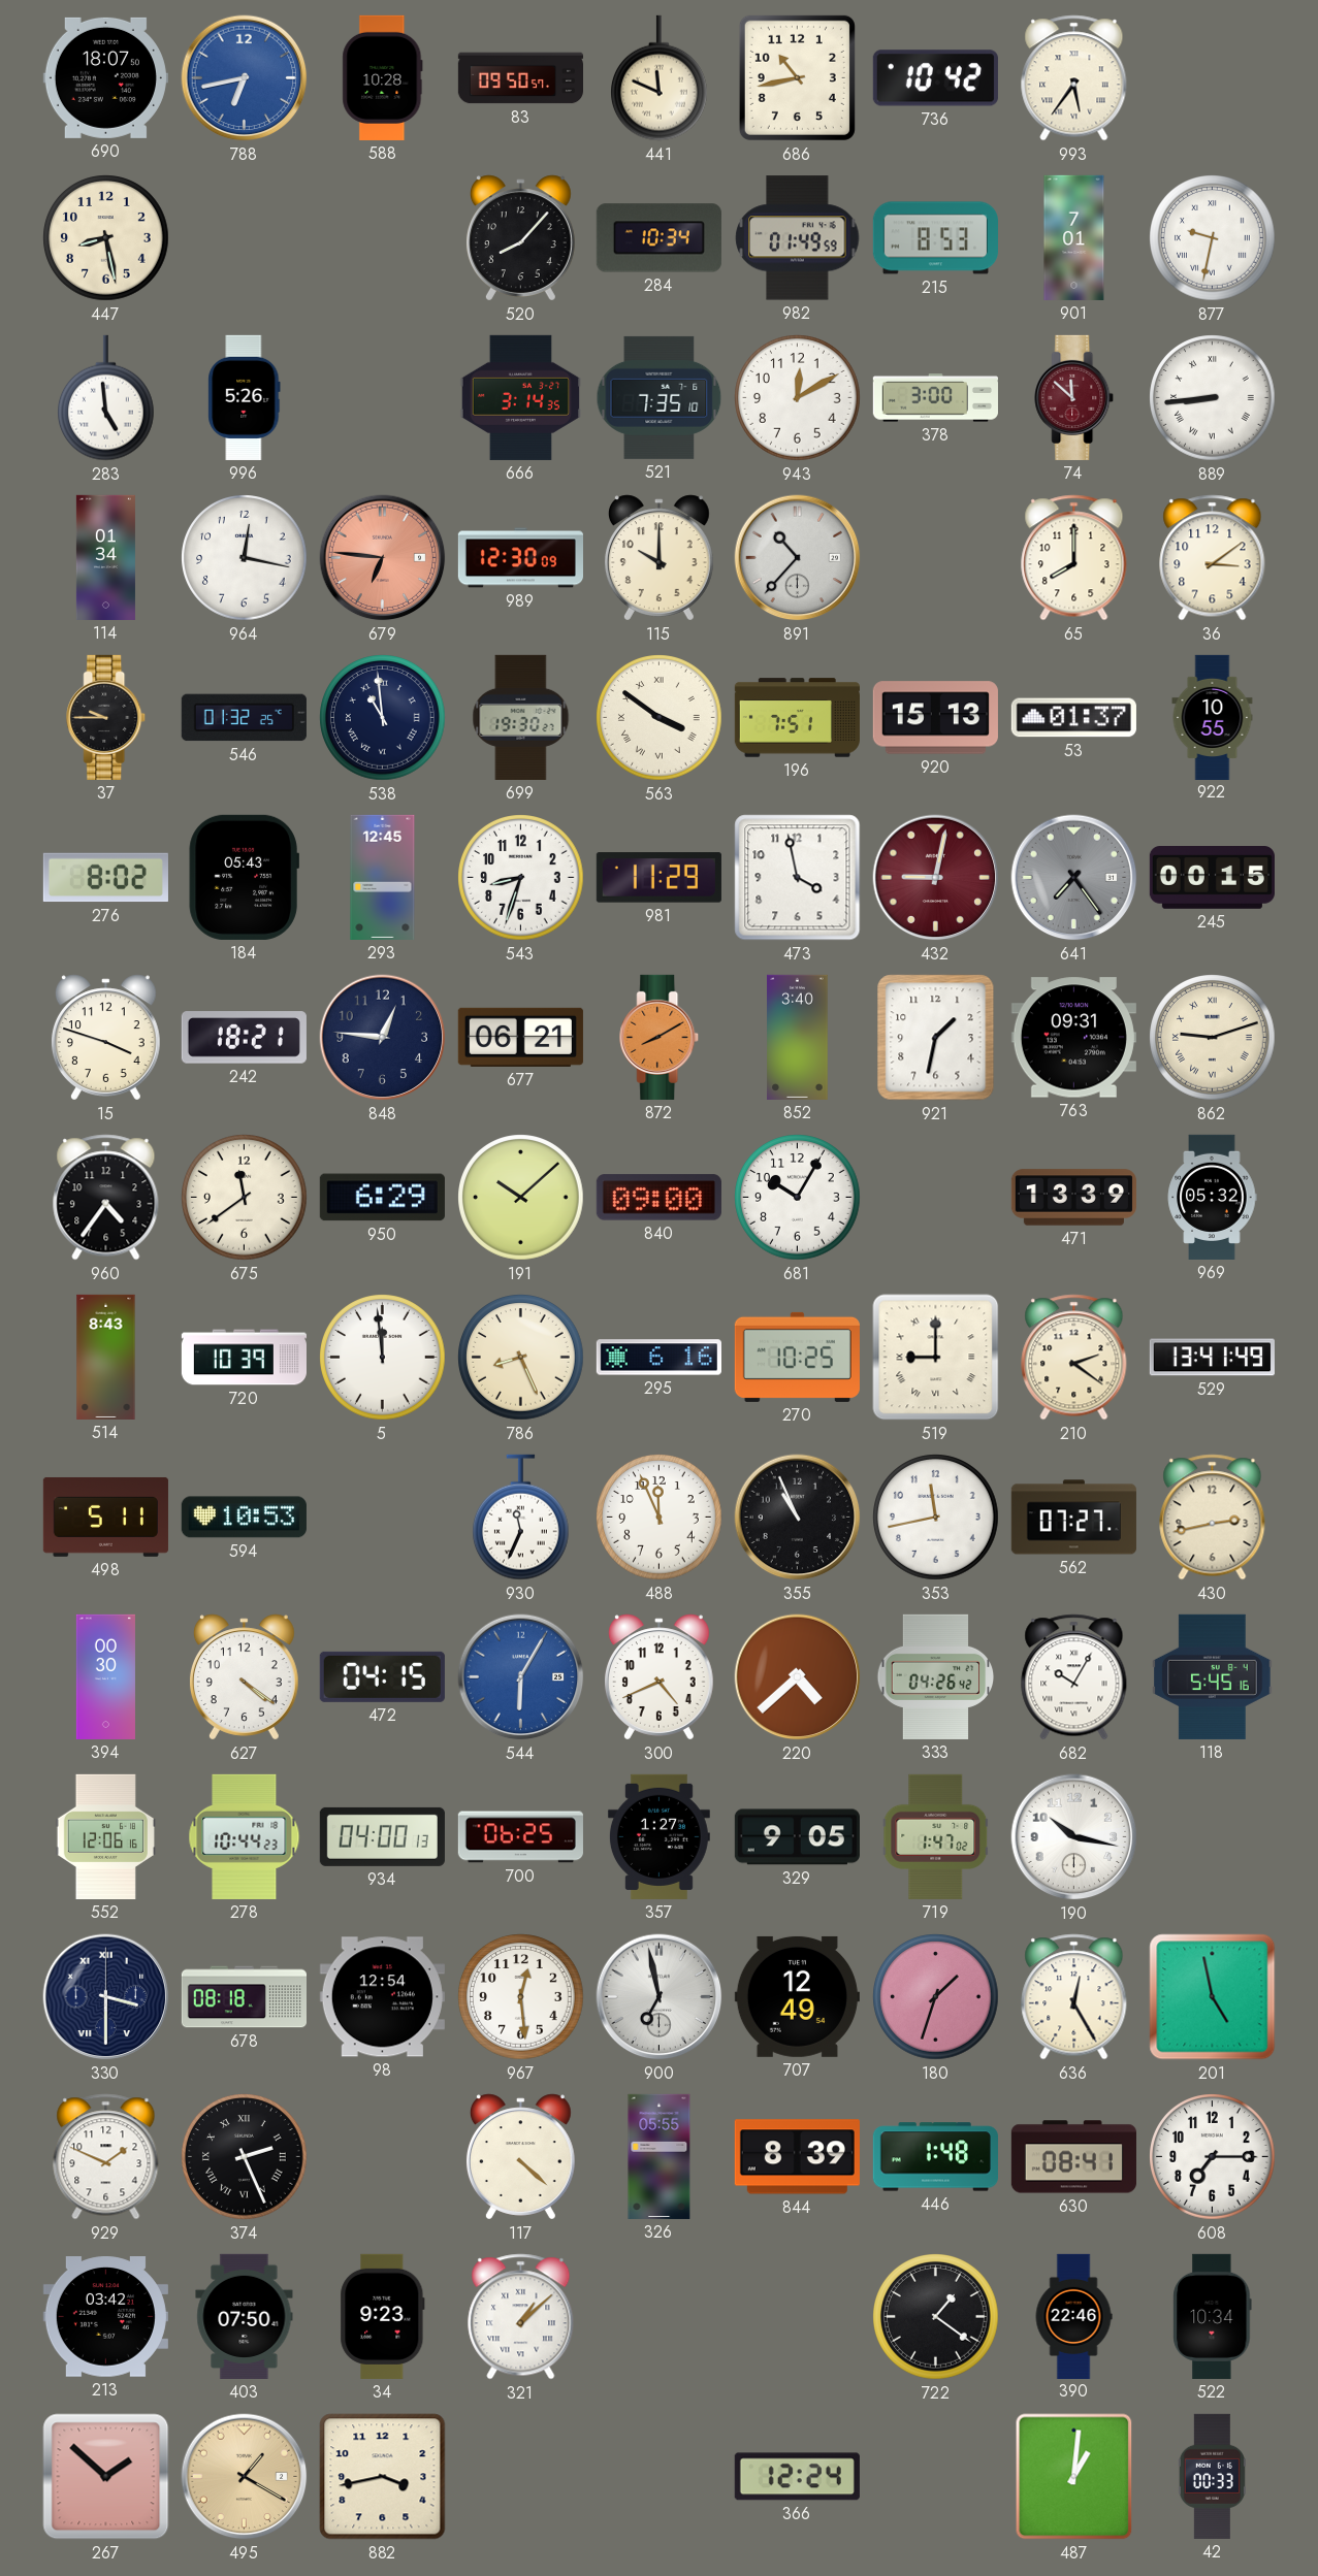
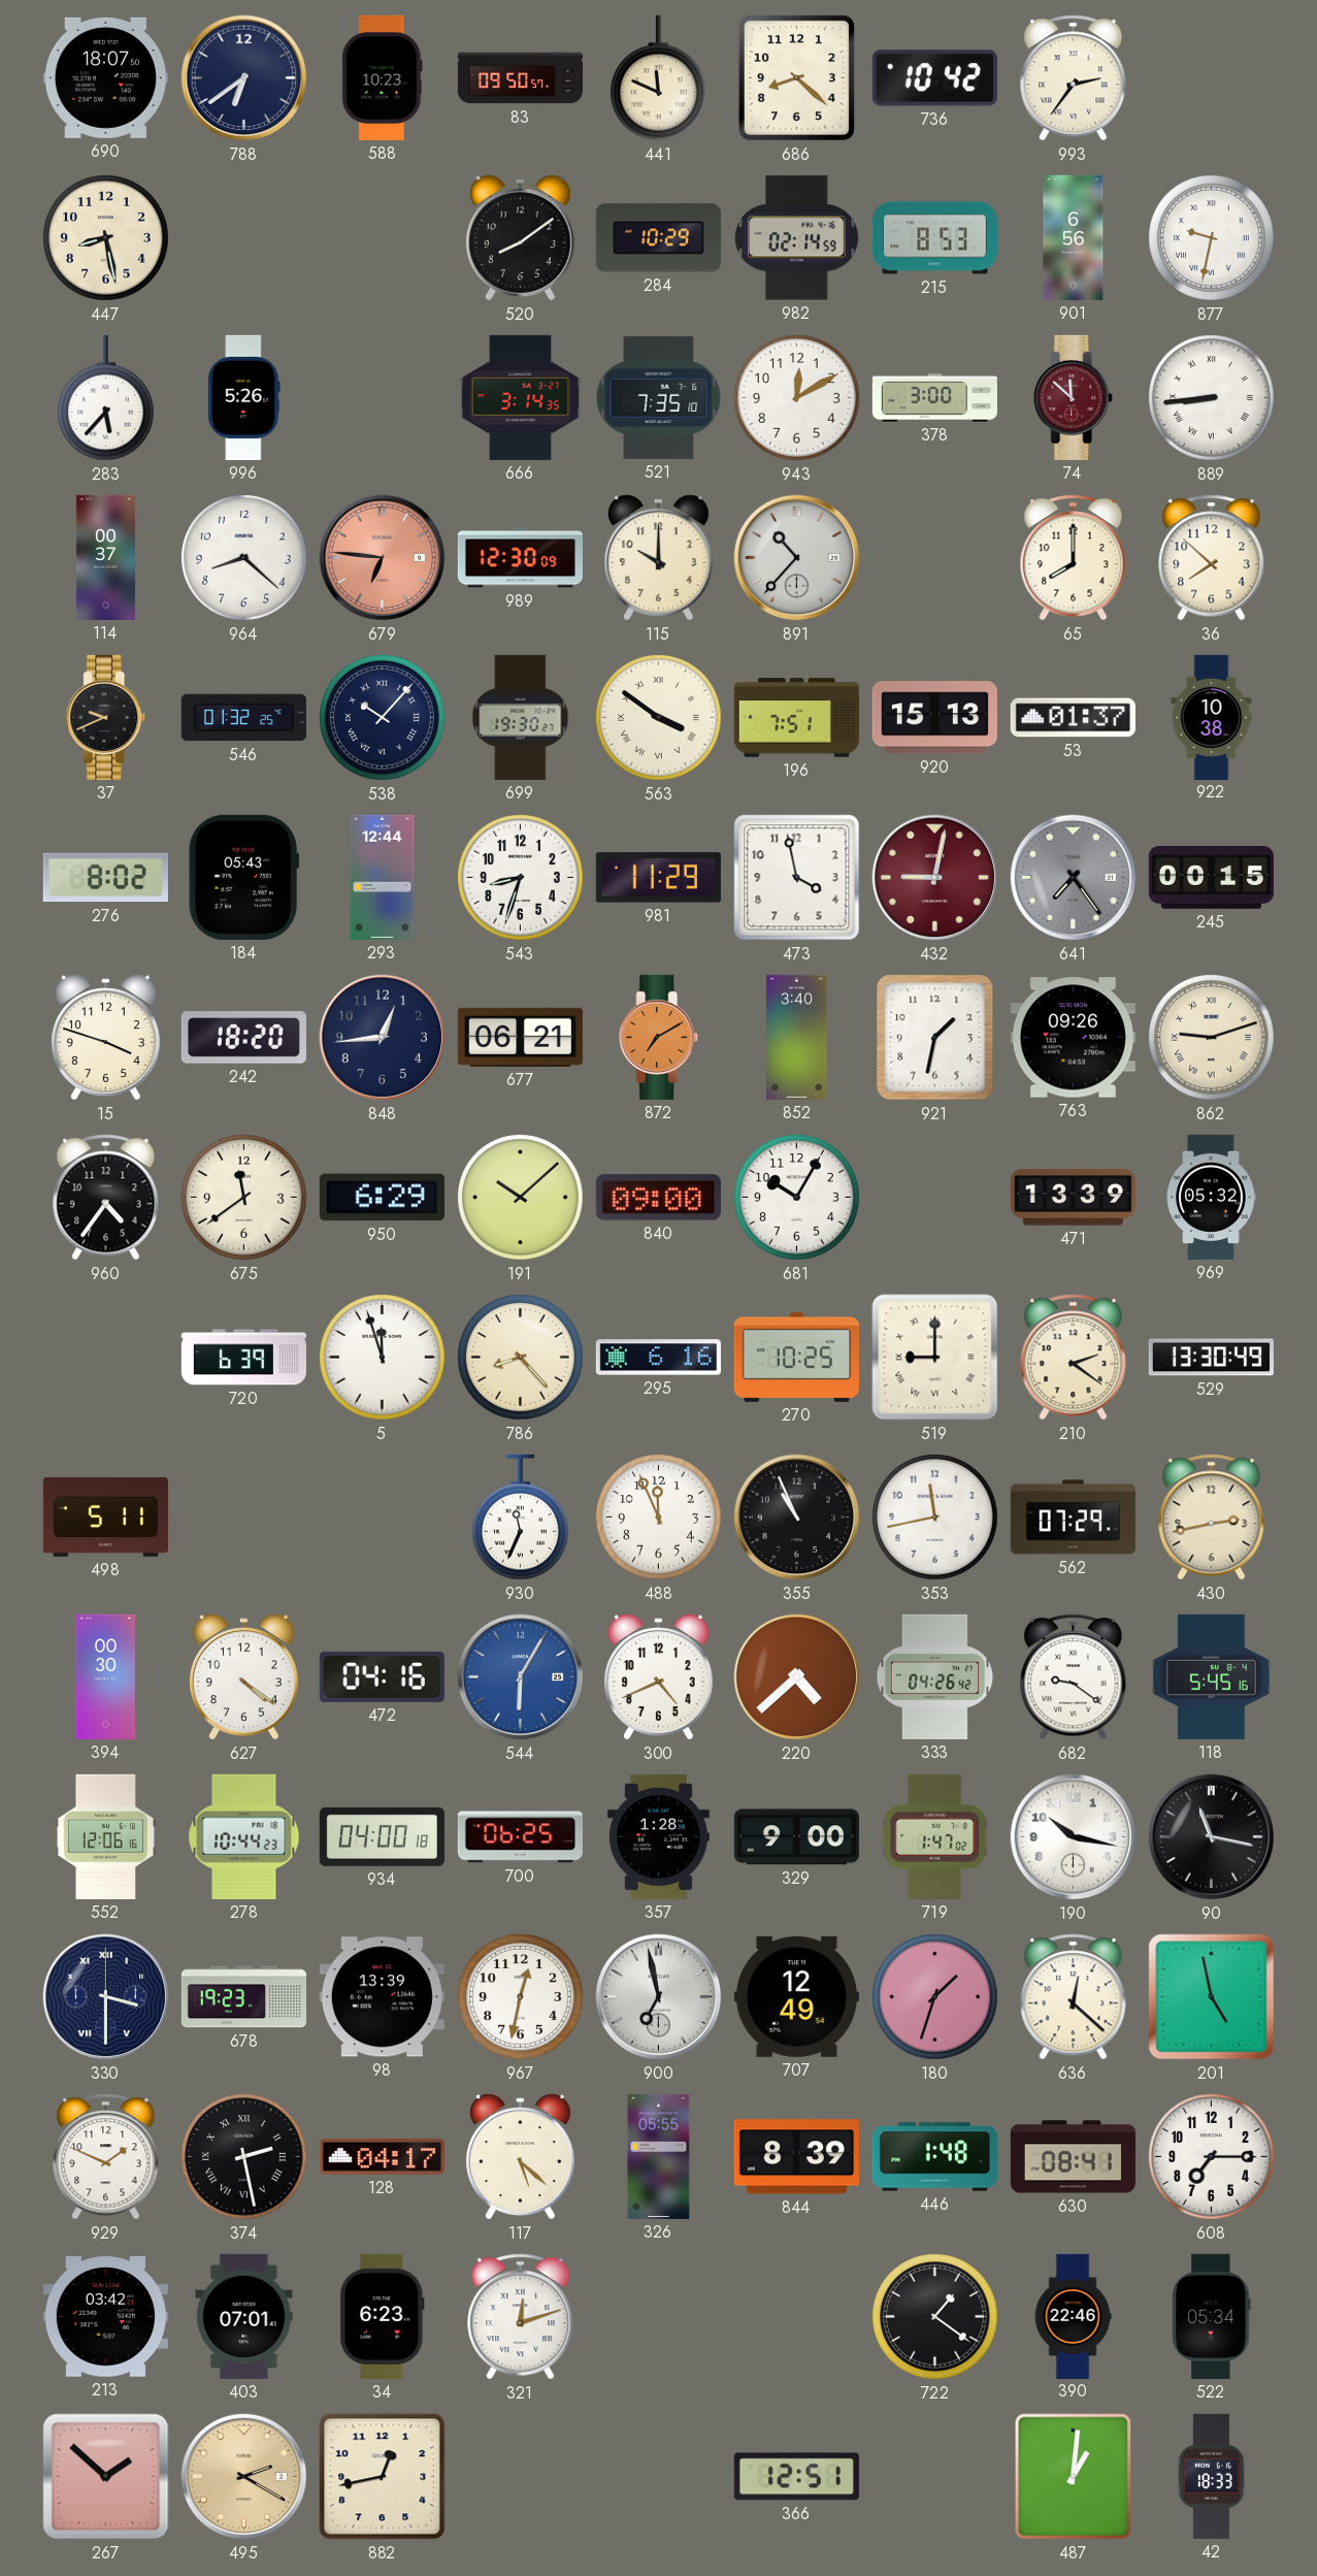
788: 6:43 -> 6:39
788 dial: blue -> navy
588: 10:28 -> 10:23
686: 10:43 -> 8:22
993: 5:36 -> 2:36
520: 8:07 -> 8:09
284: 10:34 -> 10:29
982: 01:49 -> 02:14
901: 7:01 -> 6:56
283: 4:59 -> 5:37
114: 01:34 -> 00:37
964: 12:17 -> 8:22
36: 3:09 -> 7:52
37: 9:45 -> 9:41
538: 10:59 -> 10:07
922: 10:55 -> 10:38
293: 12:45 -> 12:44
242: 18:21 -> 18:20
848: 12:46 -> 12:44
872: 8:10 -> 7:10
763: 09:31 -> 09:26
514: 8:43 -> none
720: 10:39 -> 6:39
5: 11:59 -> 11:57
786: 8:26 -> 8:23
529: 13:41 -> 13:30
594: 10:53 -> none
562: 07:27 -> 07:29
472: 04:15 -> 04:16
682: 10:05 -> 9:21
934: 04:00:13 -> 04:00:18
357: 1:27 -> 1:28
329: 9:05 -> 9:00
90: none -> 11:17
678: 08:18 -> 19:23
98: 12:54 -> 13:39
967: 12:29 -> 12:32
636: 12:25 -> 12:22
374: 2:26 -> 2:28
128: none -> 04:17
117: 4:22 -> 5:22
403: 07:50 -> 07:01
34: 9:23 -> 6:23
321: 1:08 -> 12:12
522: 10:34 -> 05:34
495: 1:20 -> 2:20
882: 3:43 -> 12:43
366: 12:24 -> 12:51
42: 00:33 -> 18:33
